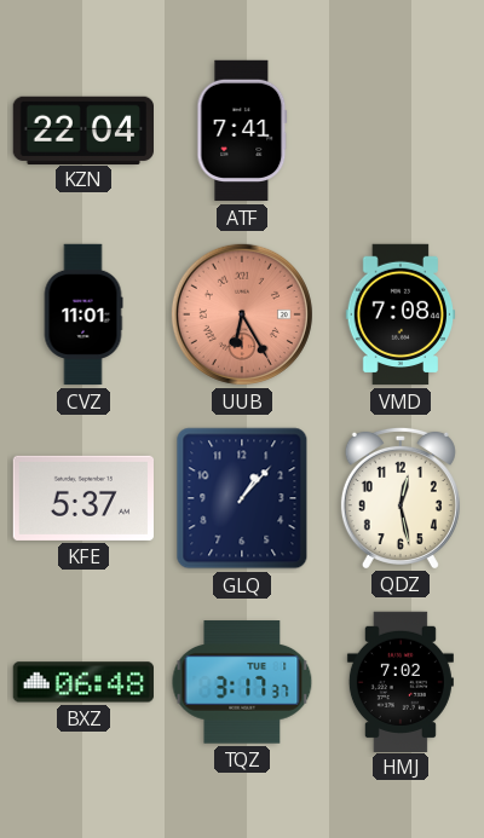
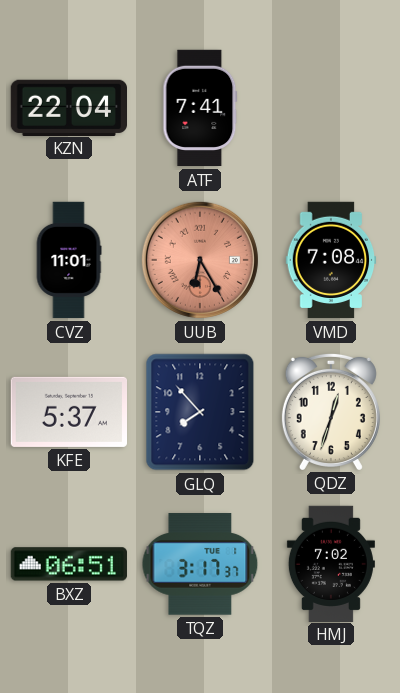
GLQ: 1:07 -> 7:53
QDZ: 12:28 -> 12:33
BXZ: 06:48 -> 06:51
